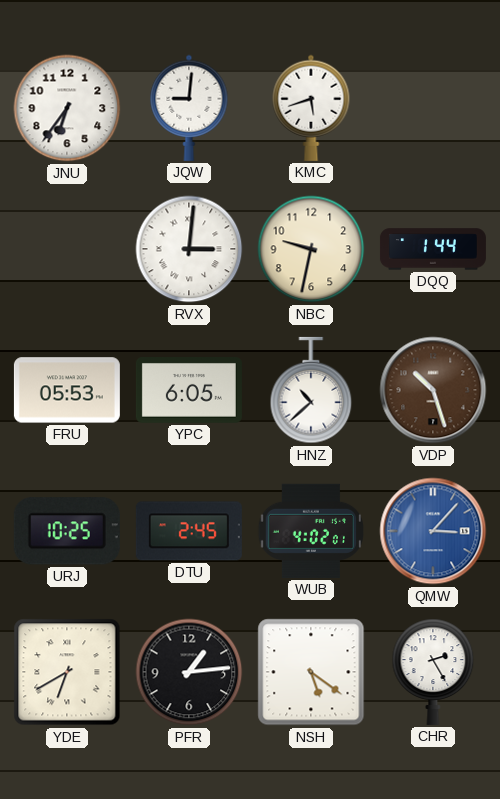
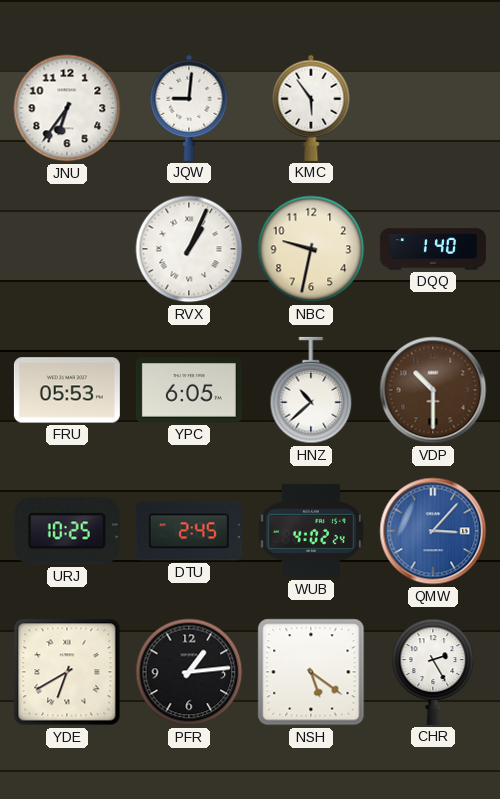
KMC: 5:42 -> 5:54
RVX: 3:01 -> 1:04
DQQ: 1:44 -> 1:40
VDP: 10:27 -> 10:30
WUB: 4:02:01 -> 4:02:24
